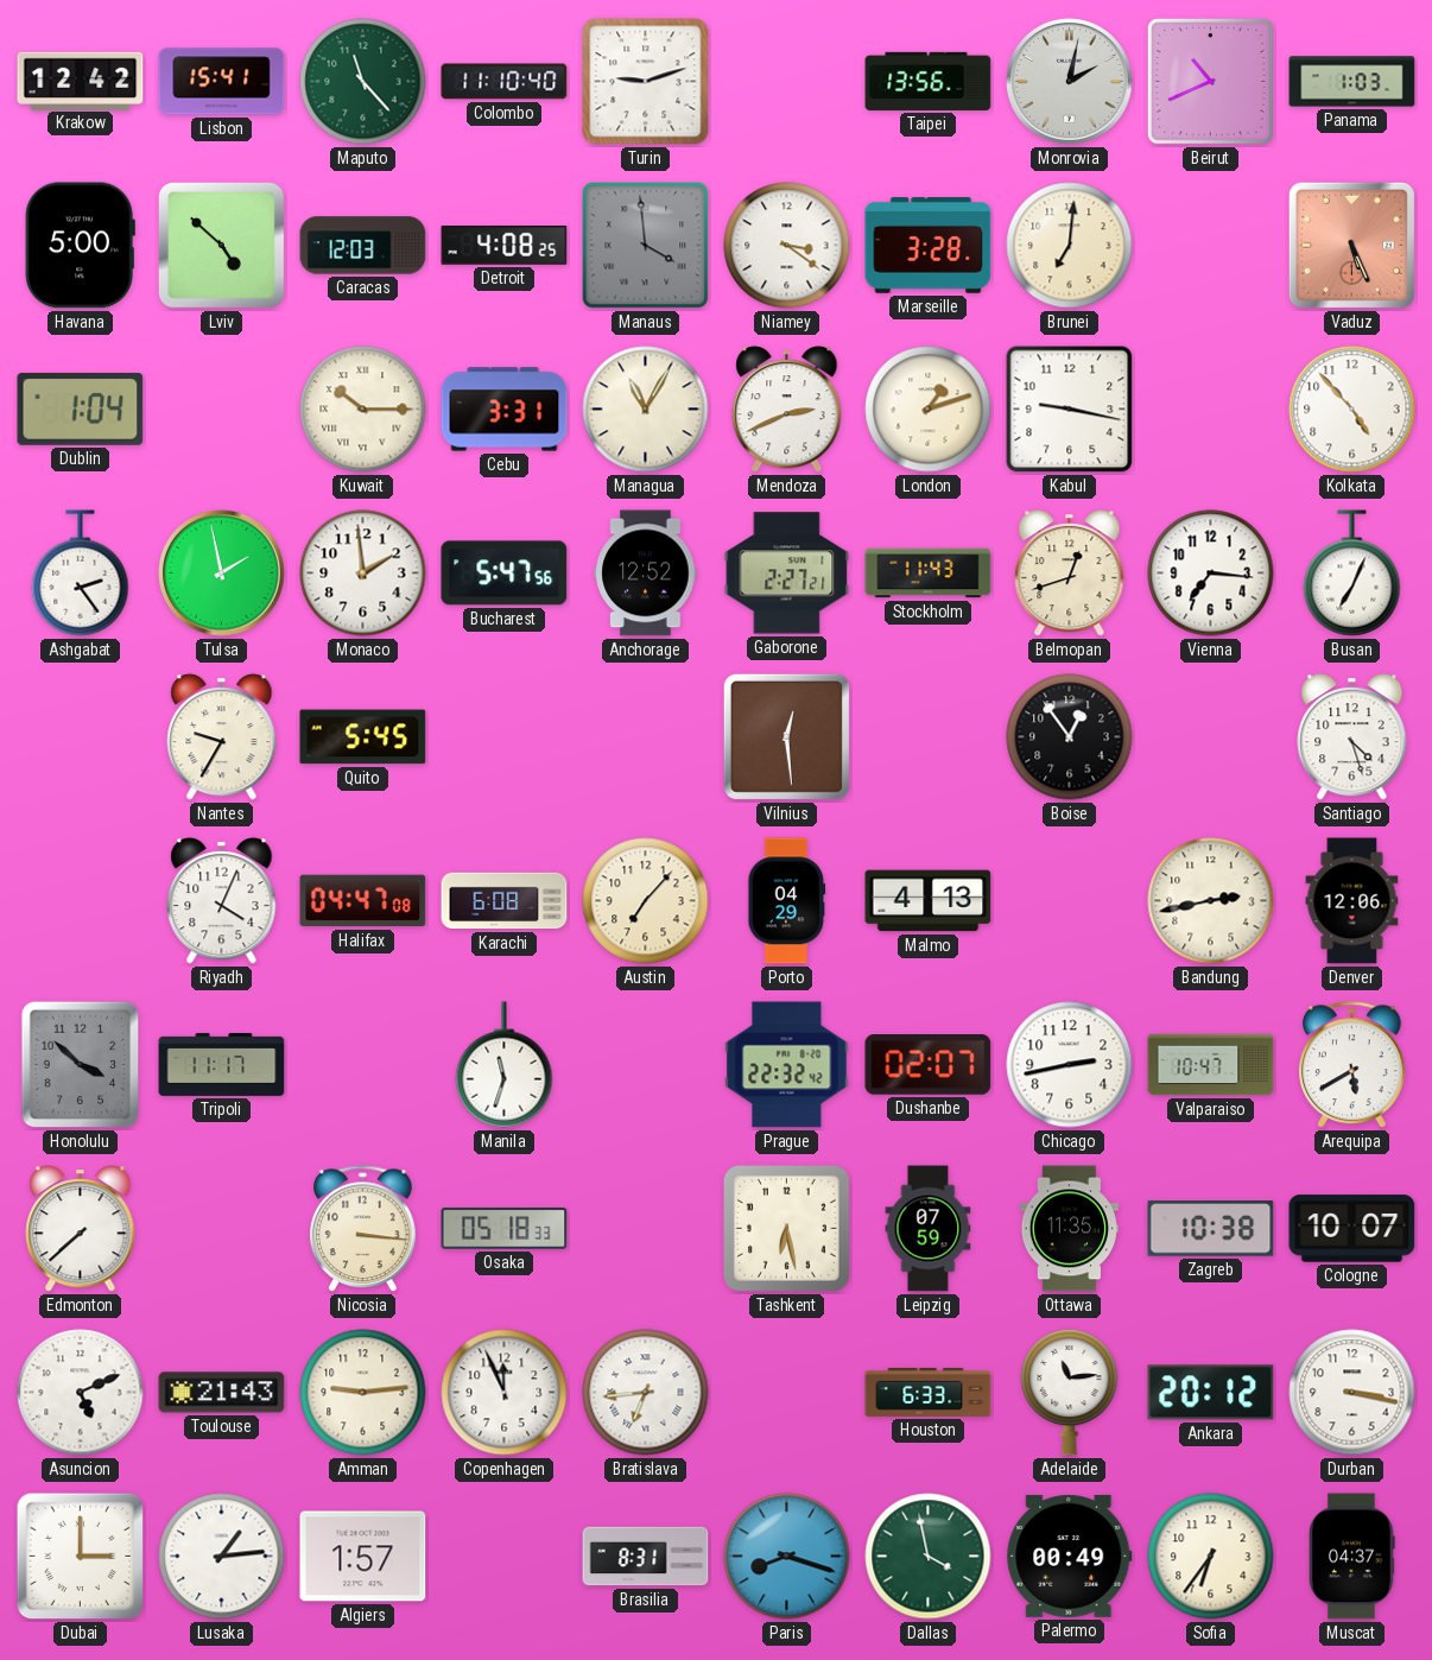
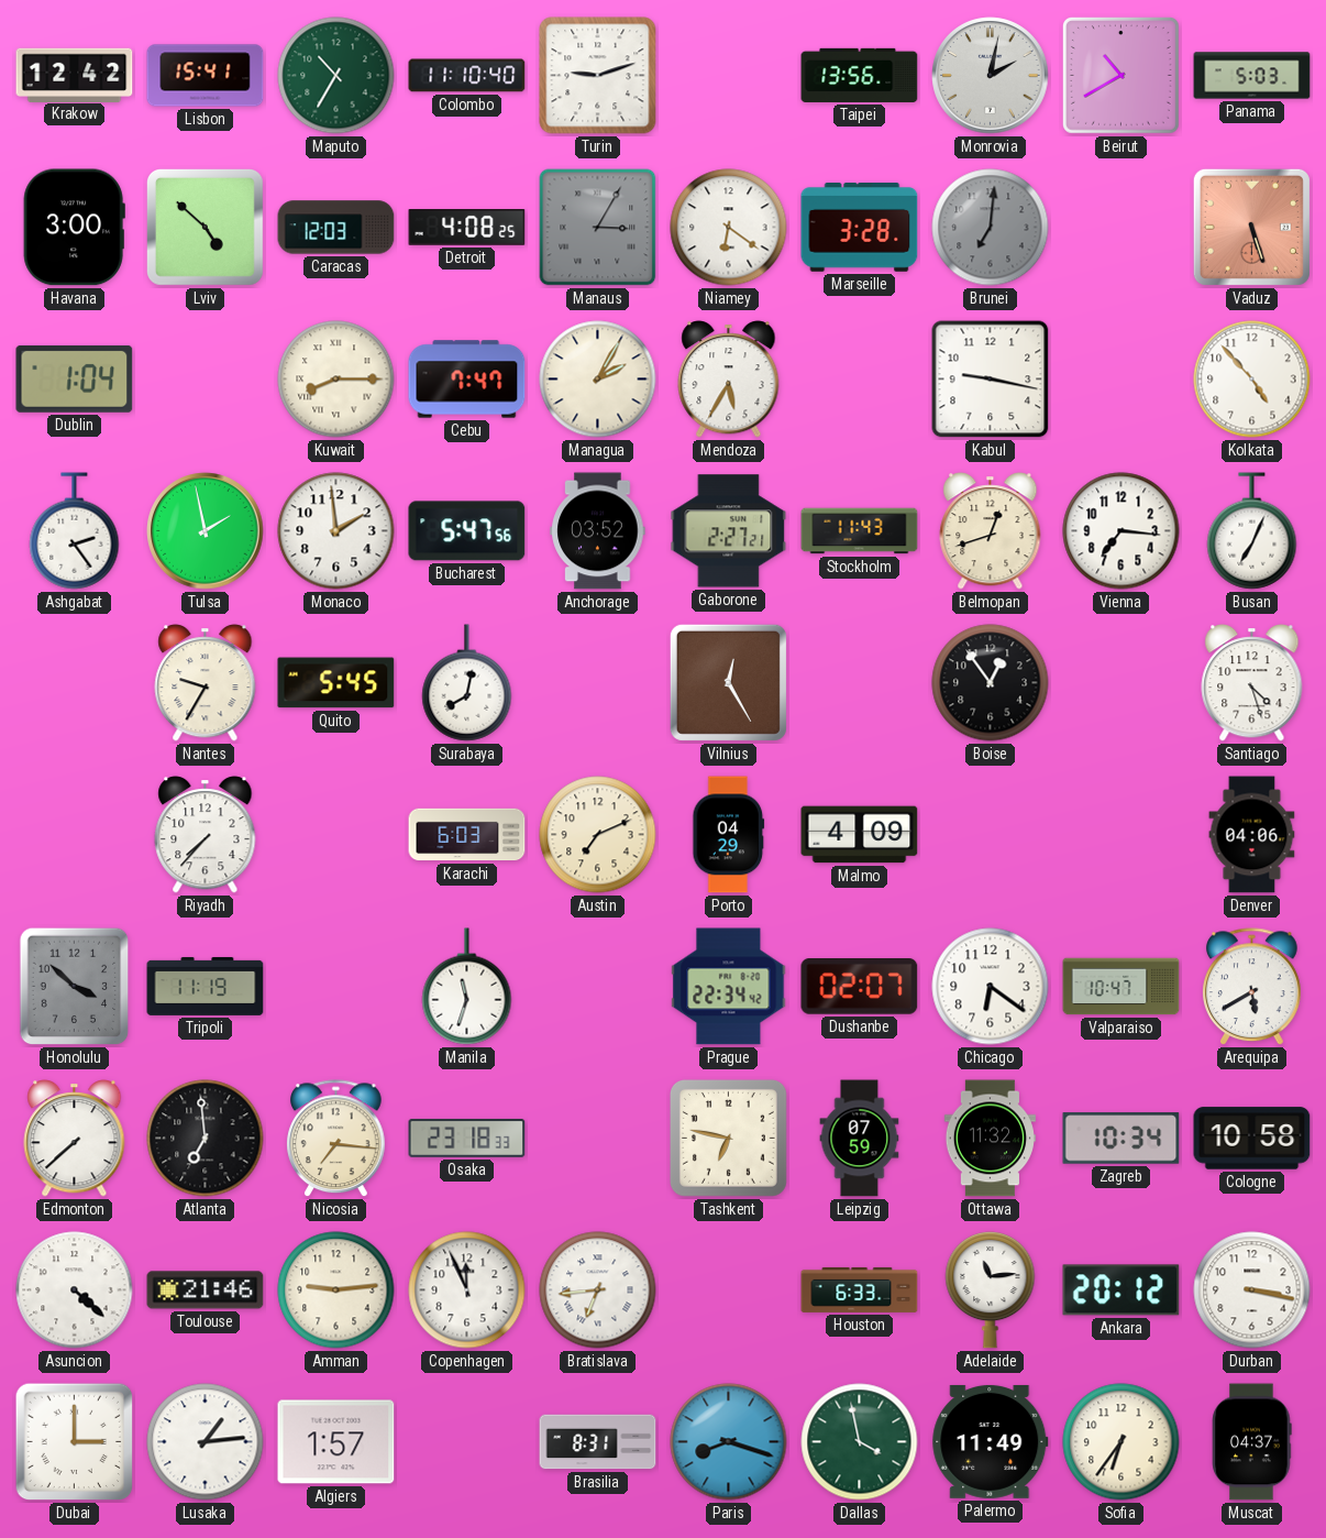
Maputo: 11:23 -> 10:35
Beirut: 10:41 -> 10:40
Panama: 1:03 -> 5:03
Havana: 5:00 -> 3:00
Manaus: 3:59 -> 3:05
Niamey: 3:21 -> 6:21
Brunei dial: cream -> grey
Vaduz: 5:26 -> 5:27
Kuwait: 10:15 -> 8:15
Cebu: 3:31 -> 7:47
Managua: 11:05 -> 2:05
Mendoza: 2:41 -> 5:35
London: 1:12 -> none
Anchorage: 12:52 -> 03:52
Surabaya: none -> 8:02
Vilnius: 12:29 -> 12:25
Riyadh: 4:04 -> 7:37
Halifax: 04:47 -> none
Karachi: 6:08 -> 6:03
Austin: 7:07 -> 7:11
Malmo: 4:13 -> 4:09
Bandung: 2:43 -> none
Denver: 12:06 -> 04:06
Tripoli: 11:17 -> 11:19
Prague: 22:32 -> 22:34
Chicago: 2:43 -> 6:21
Atlanta: none -> 6:59
Nicosia: 3:16 -> 7:16
Osaka: 05:18 -> 23:18
Tashkent: 6:28 -> 6:47
Ottawa: 11:35 -> 11:32
Zagreb: 10:38 -> 10:34
Cologne: 10:07 -> 10:58
Asuncion: 5:11 -> 4:22
Toulouse: 21:43 -> 21:46
Palermo: 00:49 -> 11:49
